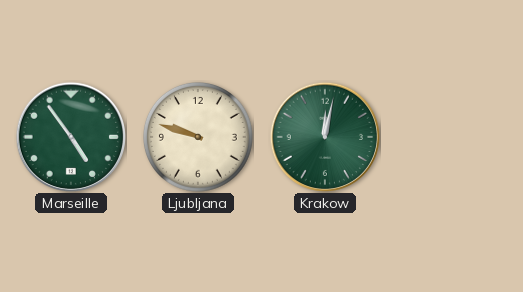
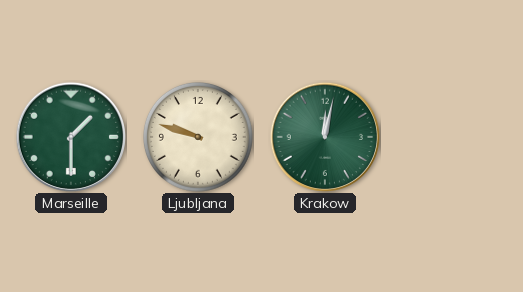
Marseille: 4:54 -> 1:30
